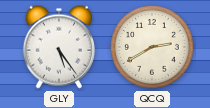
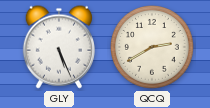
GLY: 5:24 -> 5:26
